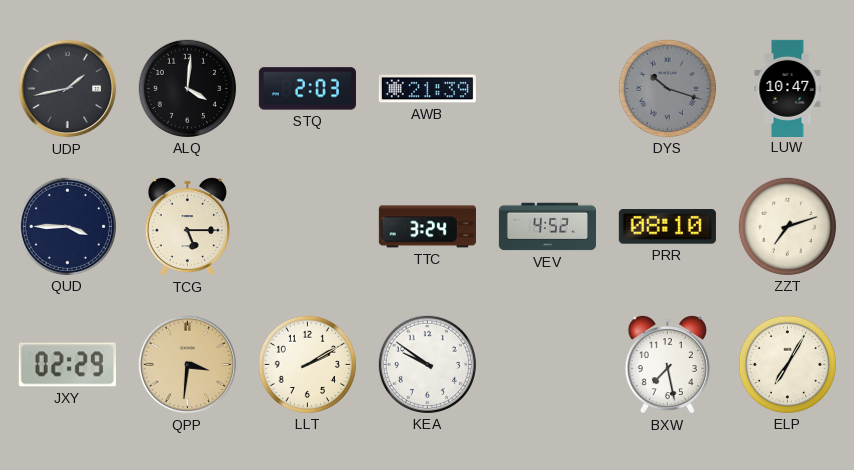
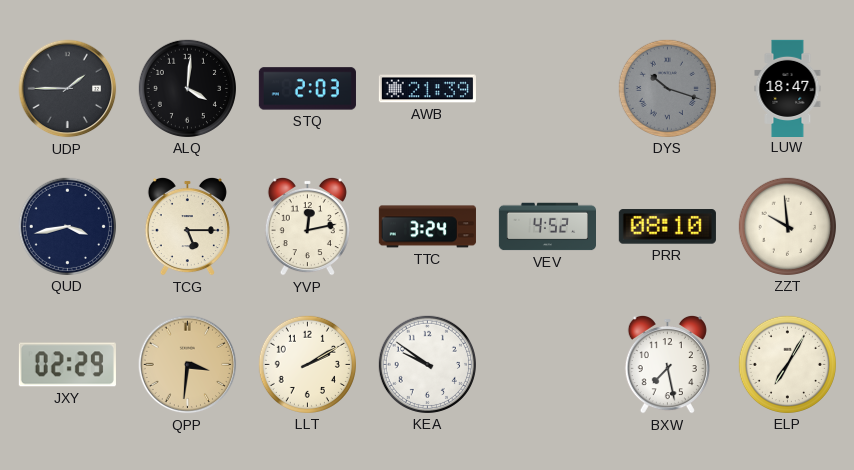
UDP: 1:43 -> 1:45
LUW: 10:47 -> 18:47
QUD: 3:45 -> 3:43
YVP: none -> 12:13
ZZT: 7:12 -> 9:59
